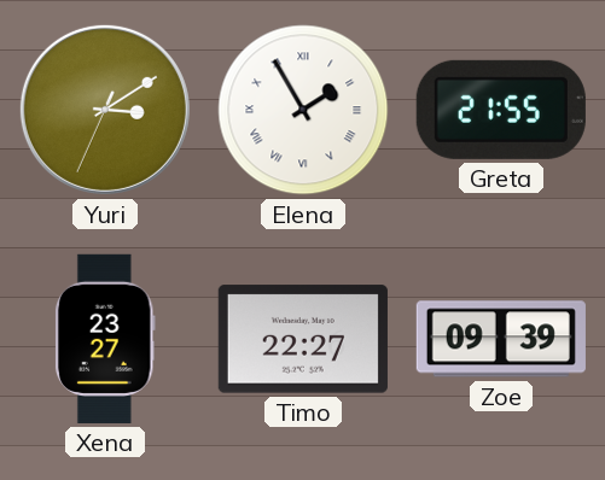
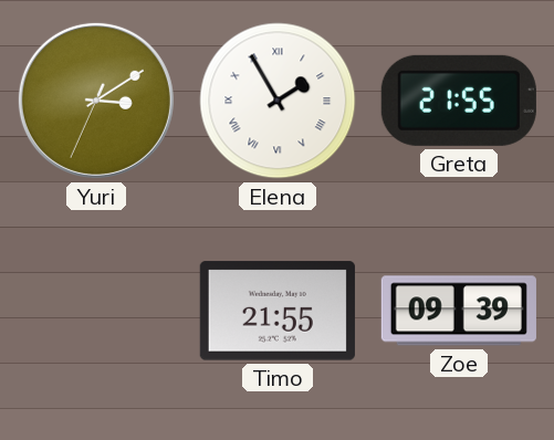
Xena: 23:27 -> none
Timo: 22:27 -> 21:55
